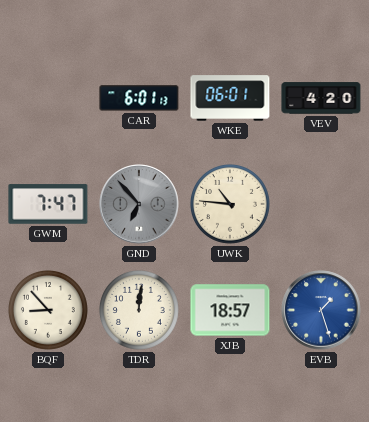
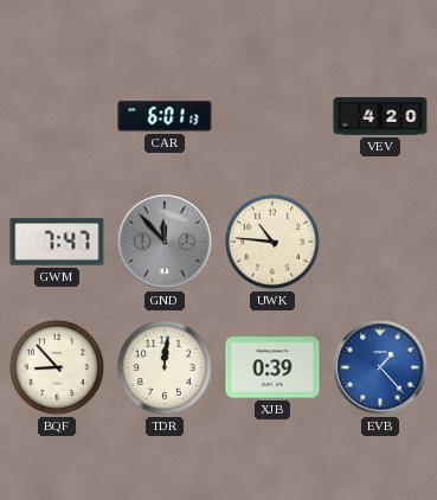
WKE: 06:01 -> none
GND: 6:53 -> 11:53
XJB: 18:57 -> 0:39
EVB: 1:27 -> 1:23
